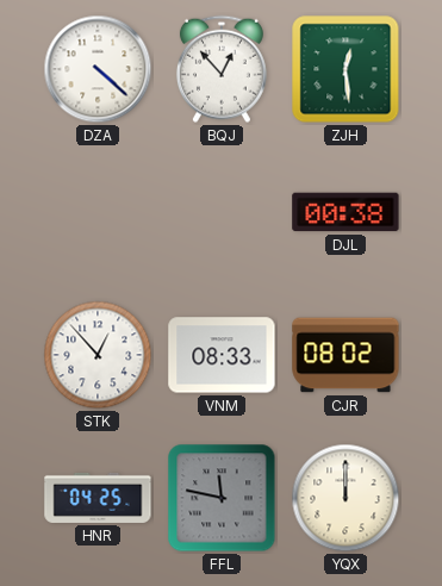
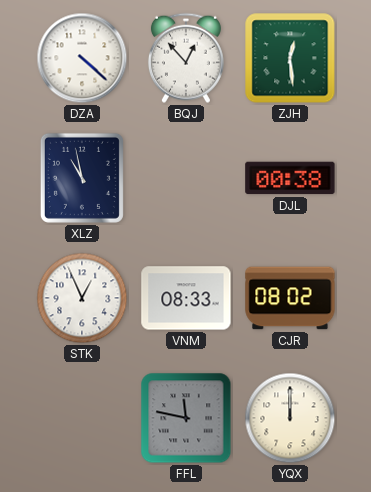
XLZ: none -> 10:58
STK: 12:53 -> 12:56
HNR: 04:25 -> none
